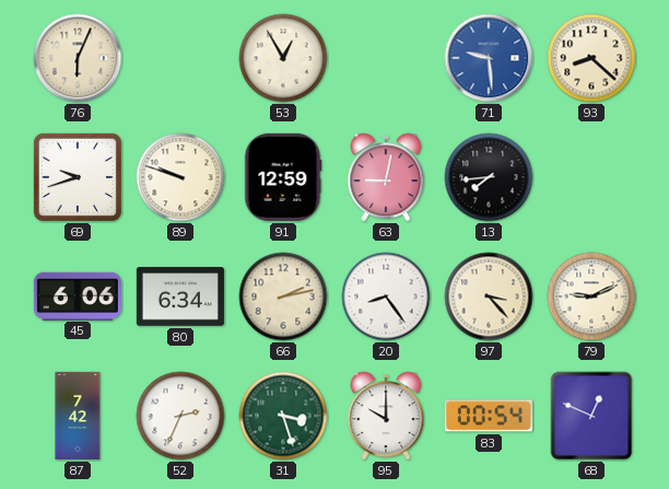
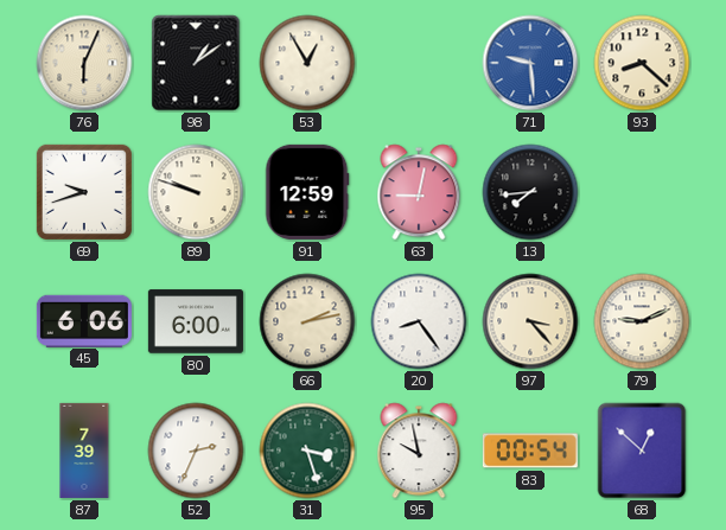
98: none -> 1:09
80: 6:34 -> 6:00
87: 7:42 -> 7:39
95: 10:00 -> 9:58
68: 12:49 -> 12:52
